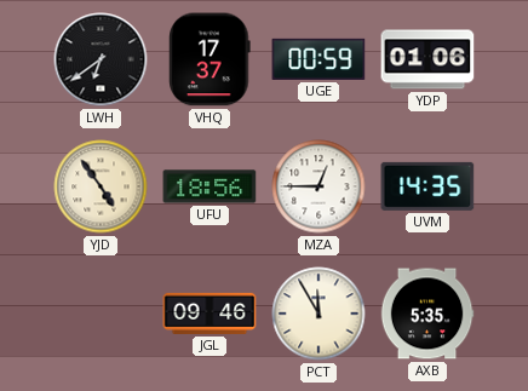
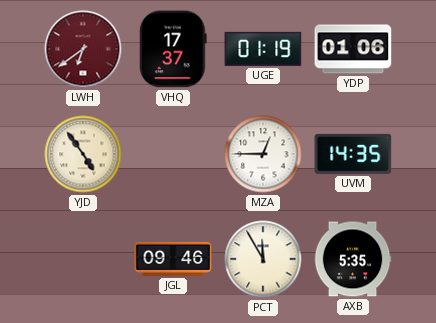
LWH dial: black -> burgundy
UGE: 00:59 -> 01:19
UFU: 18:56 -> none
